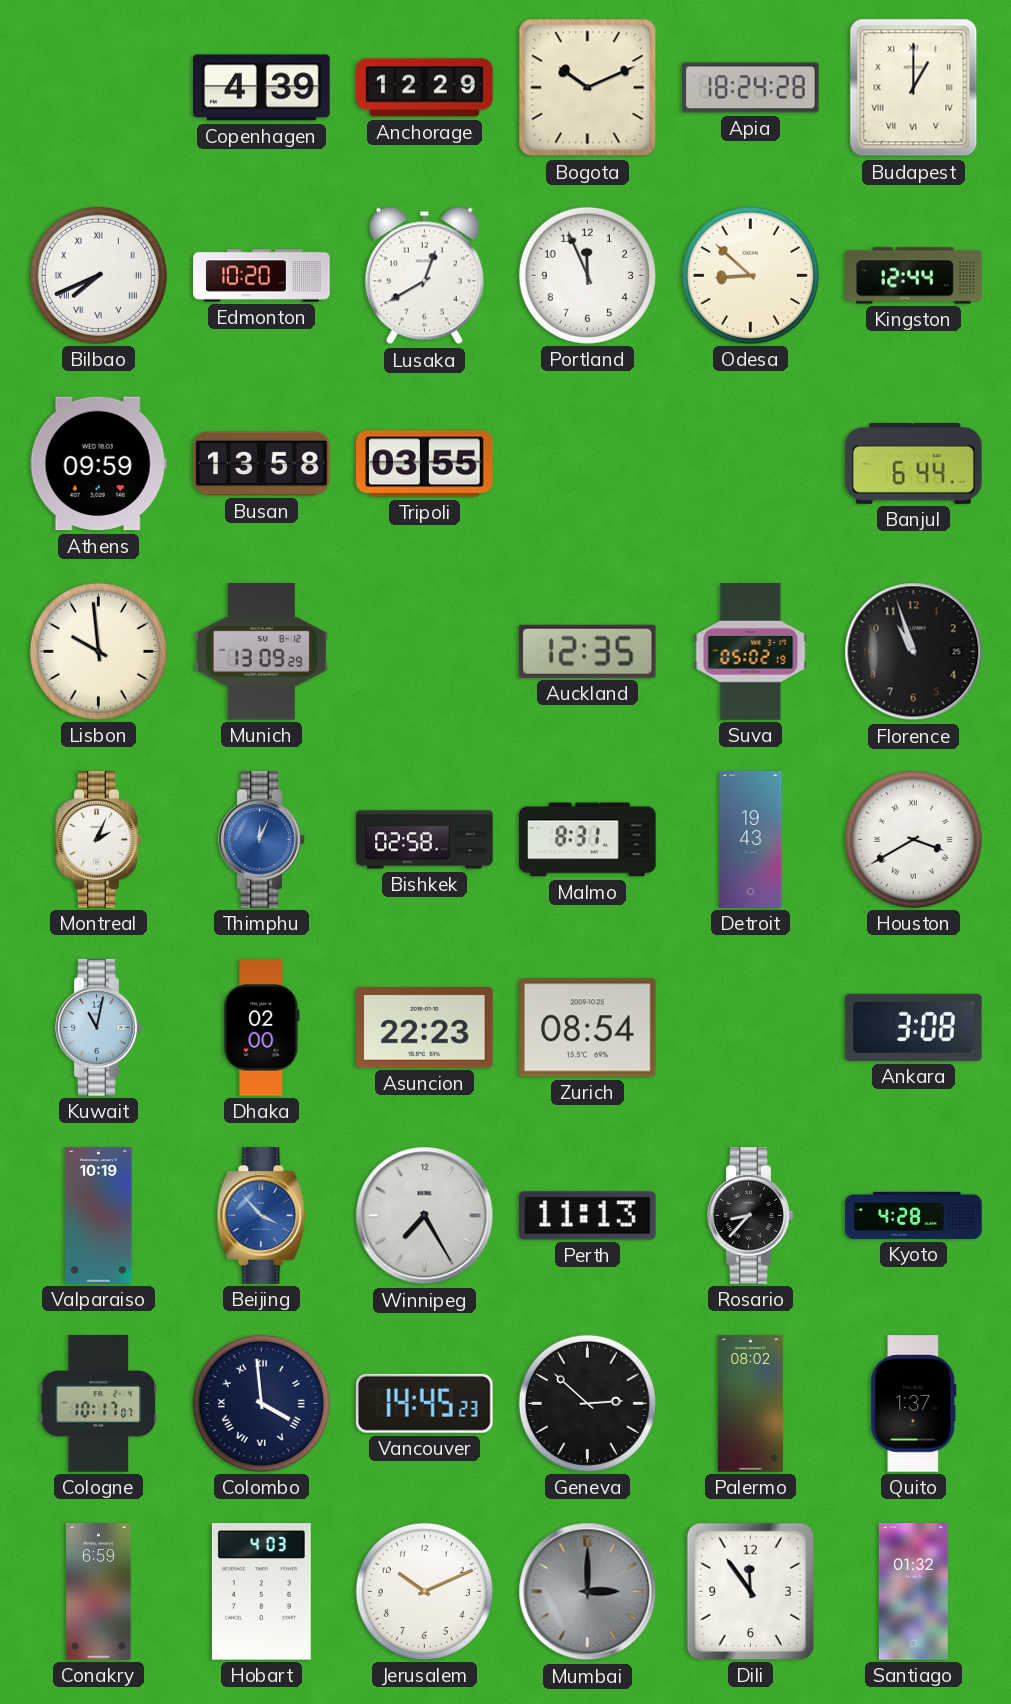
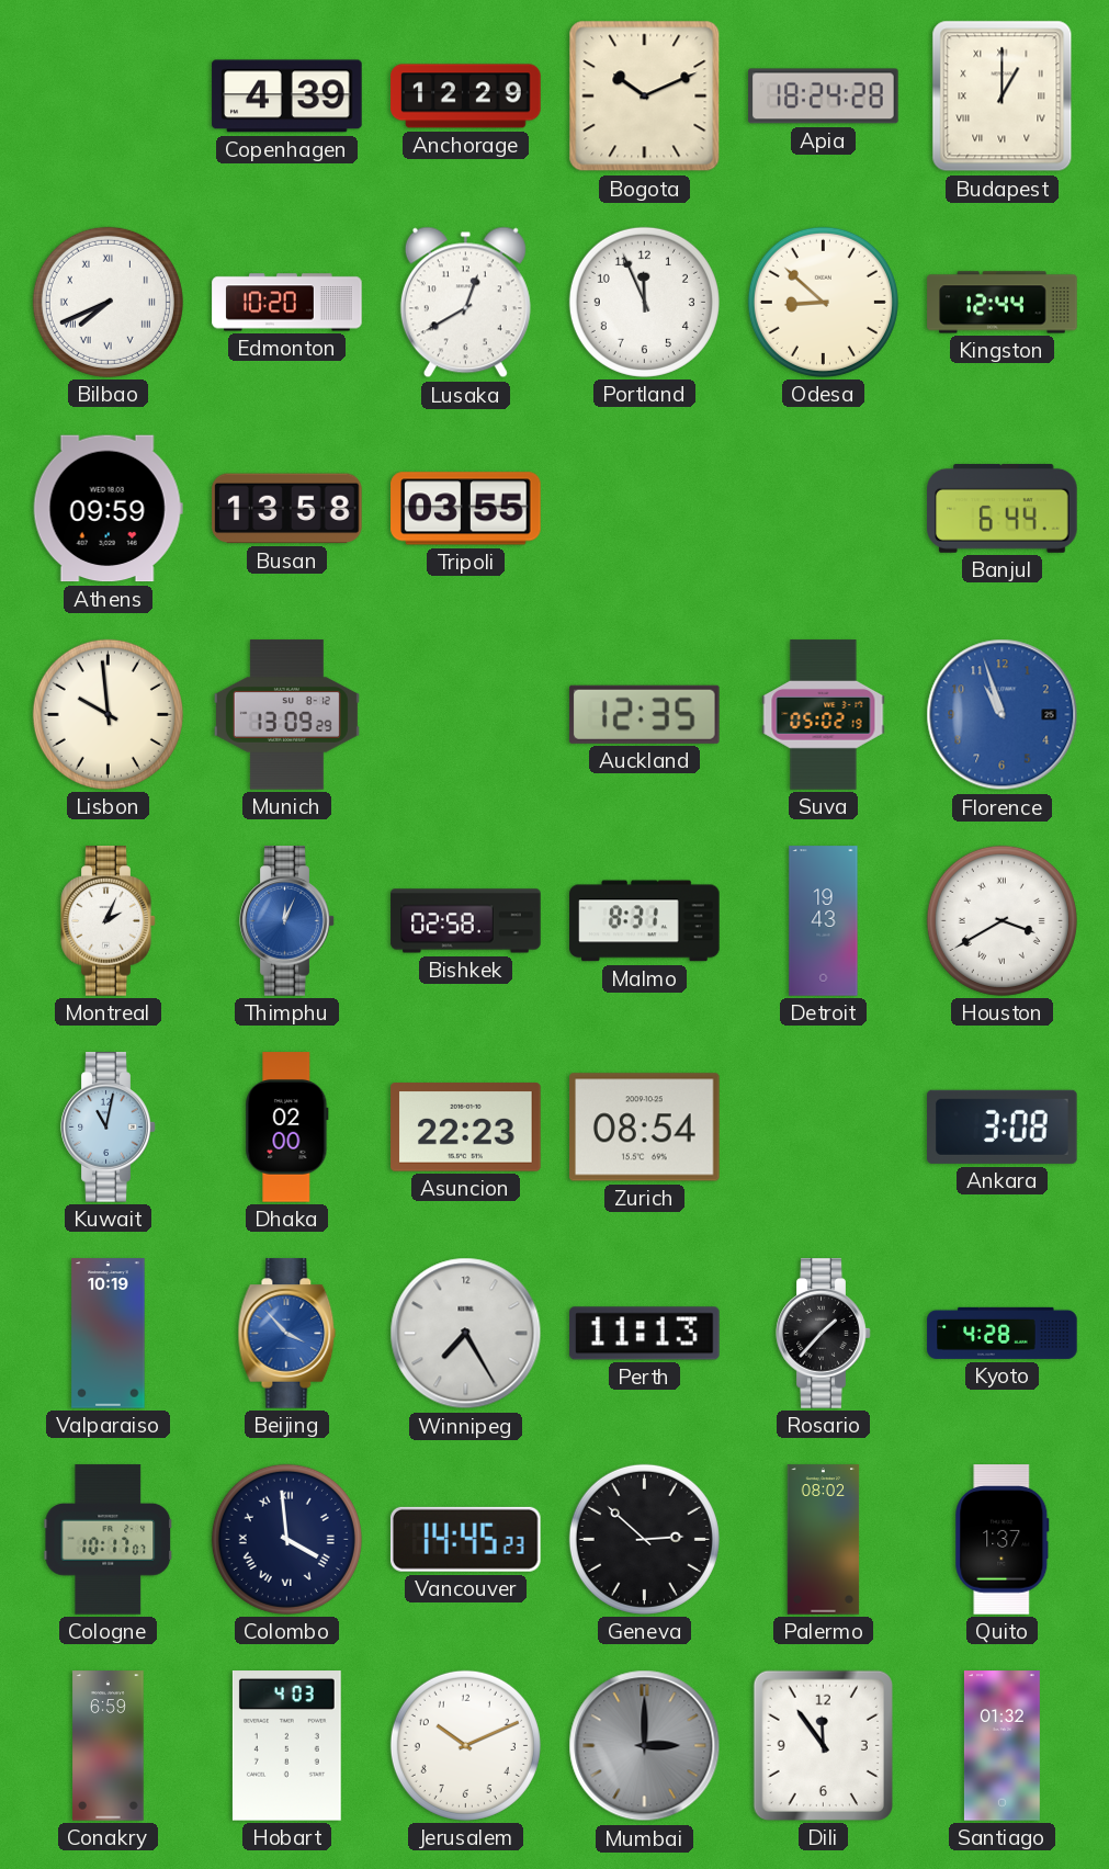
Florence dial: black -> blue
Rosario: 8:37 -> 1:37
